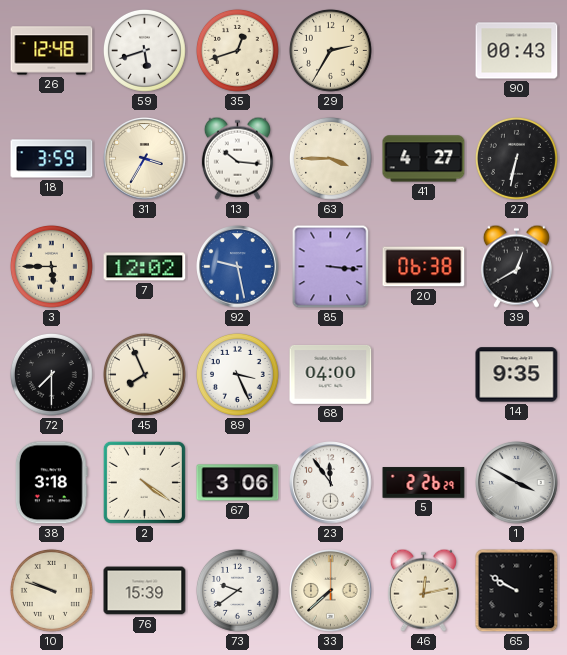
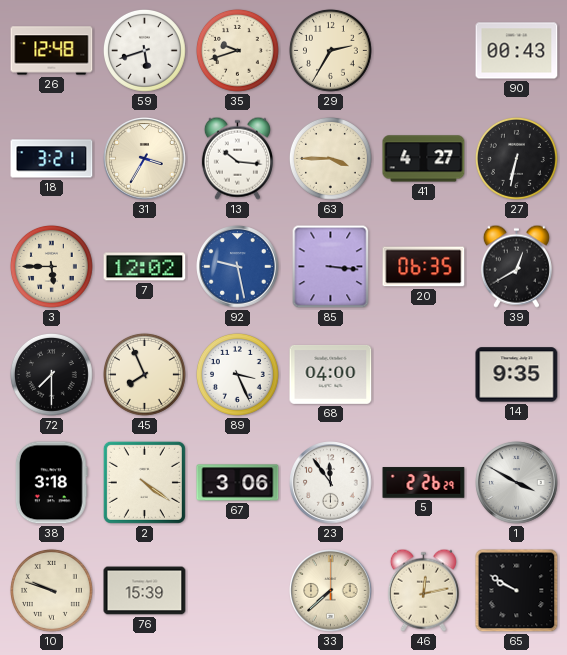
35: 12:42 -> 9:42
18: 3:59 -> 3:21
20: 06:38 -> 06:35
73: 9:39 -> none
